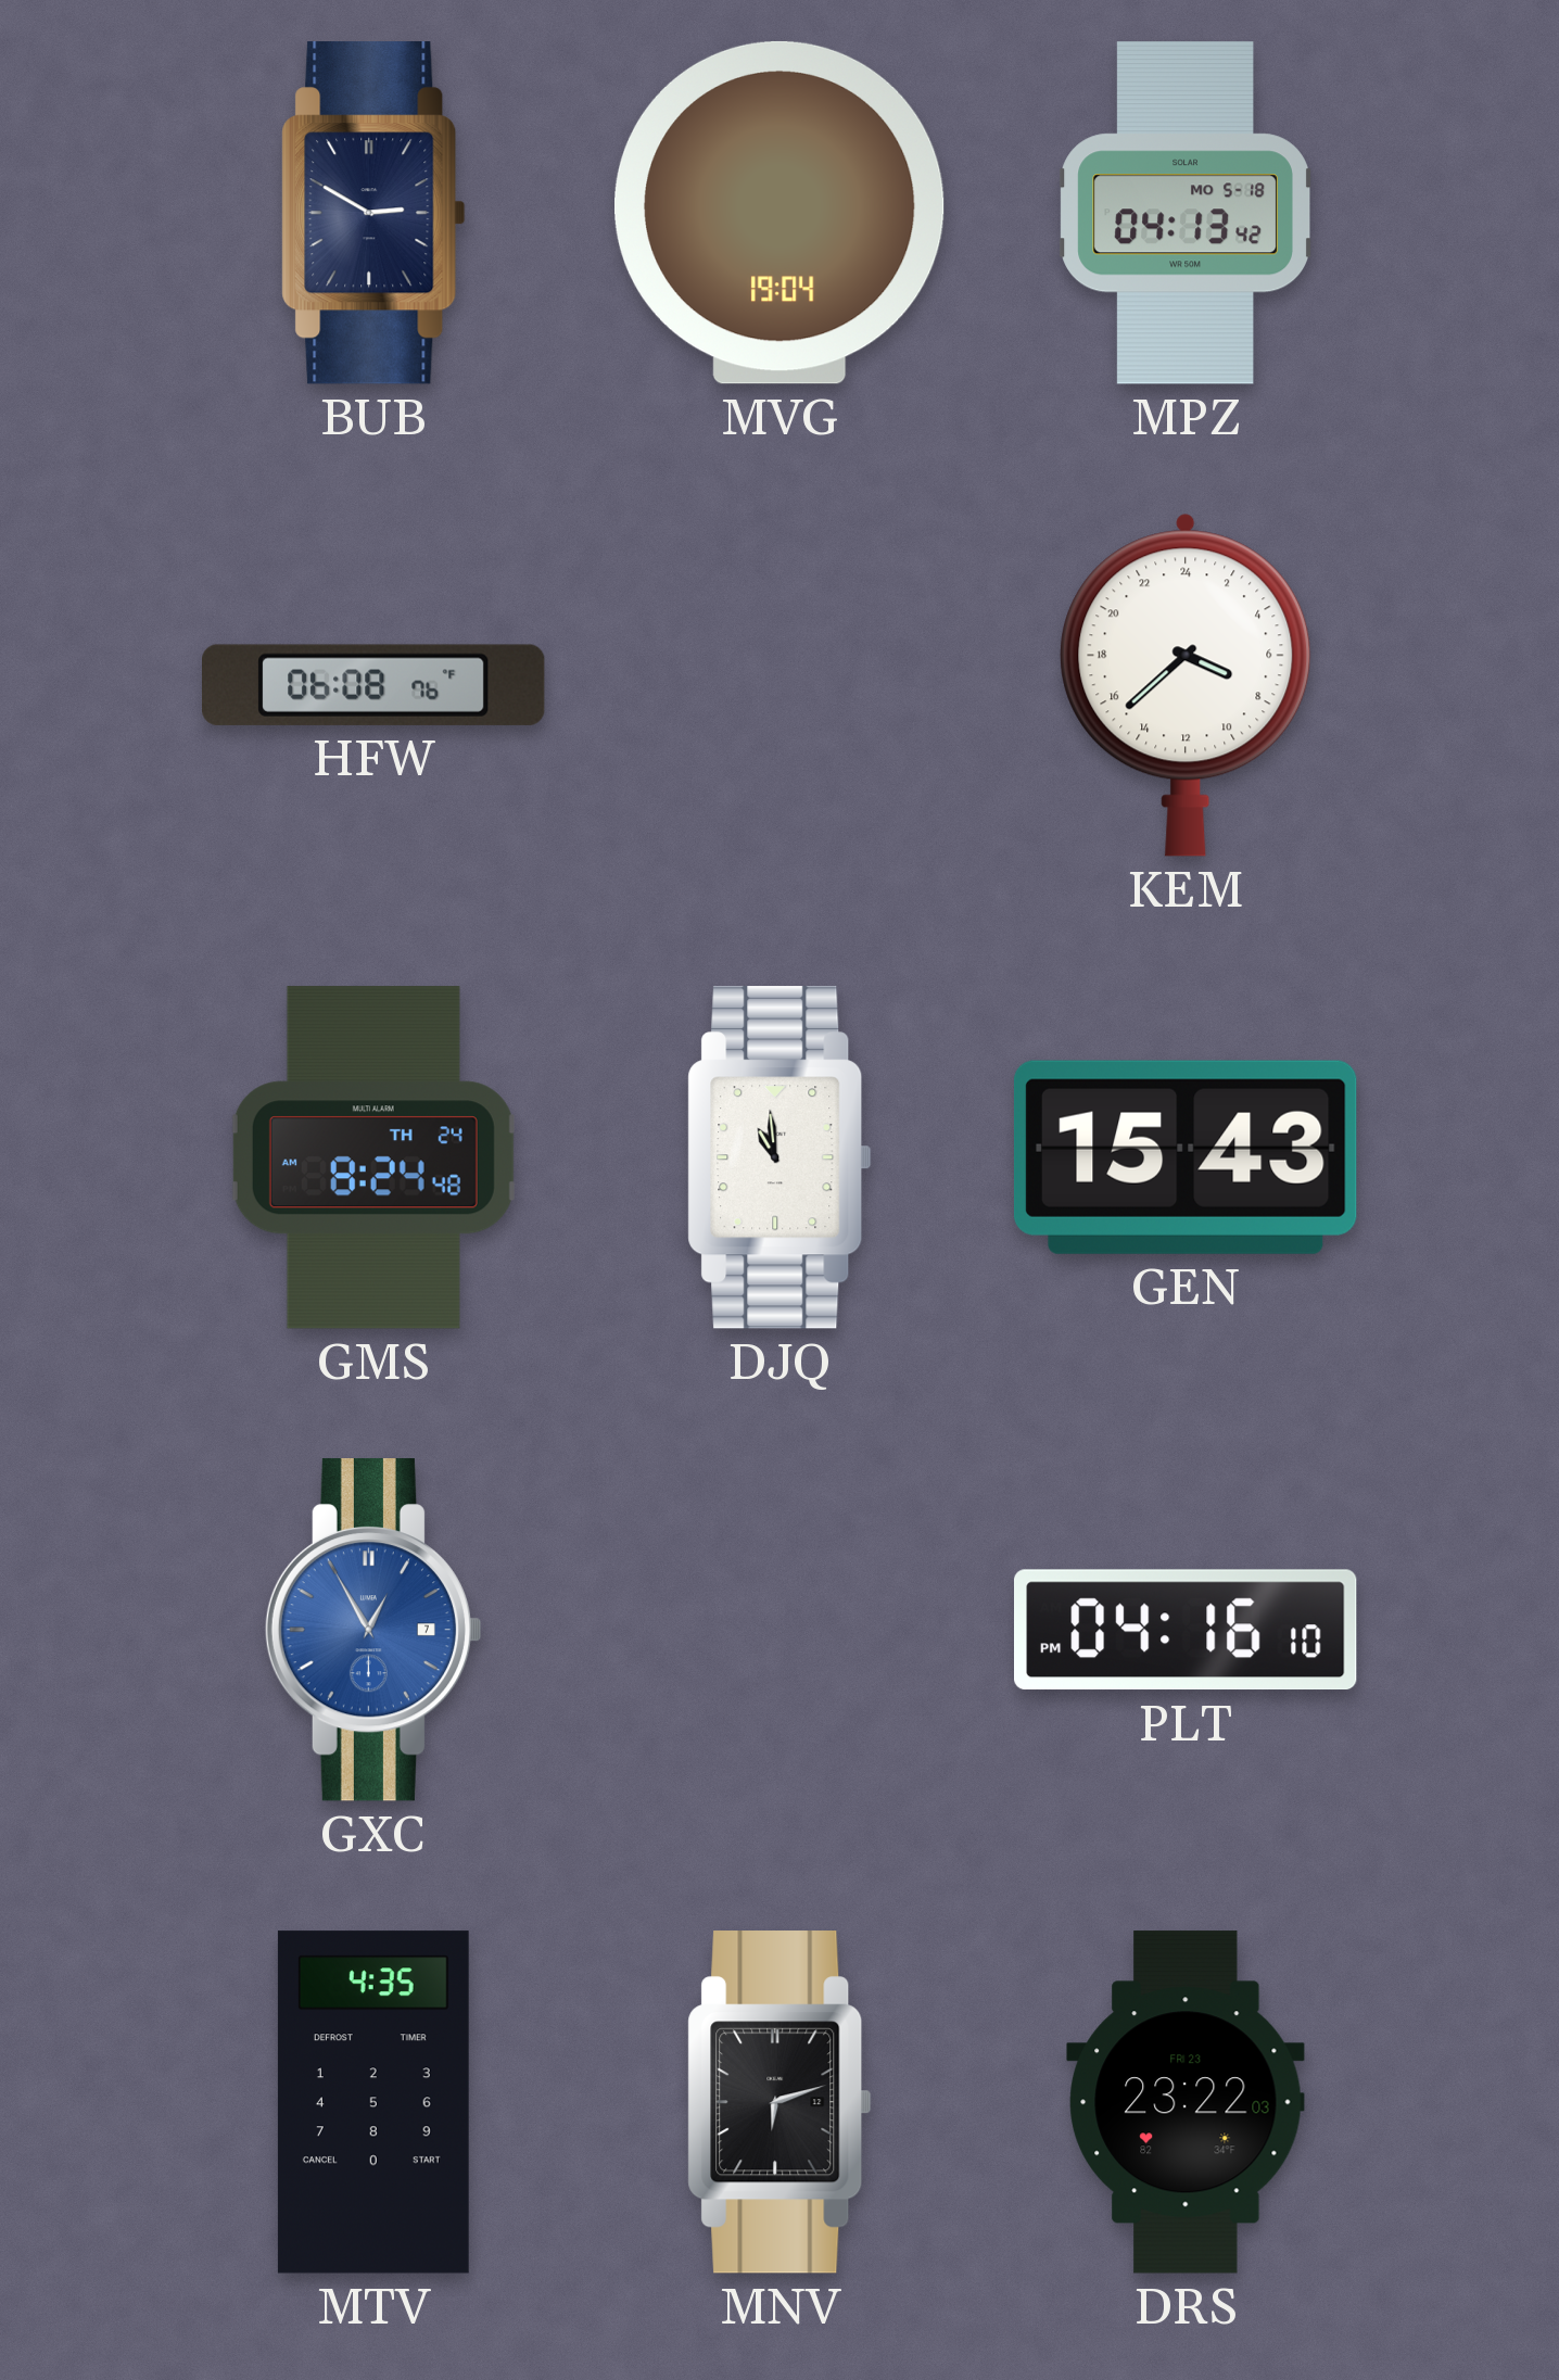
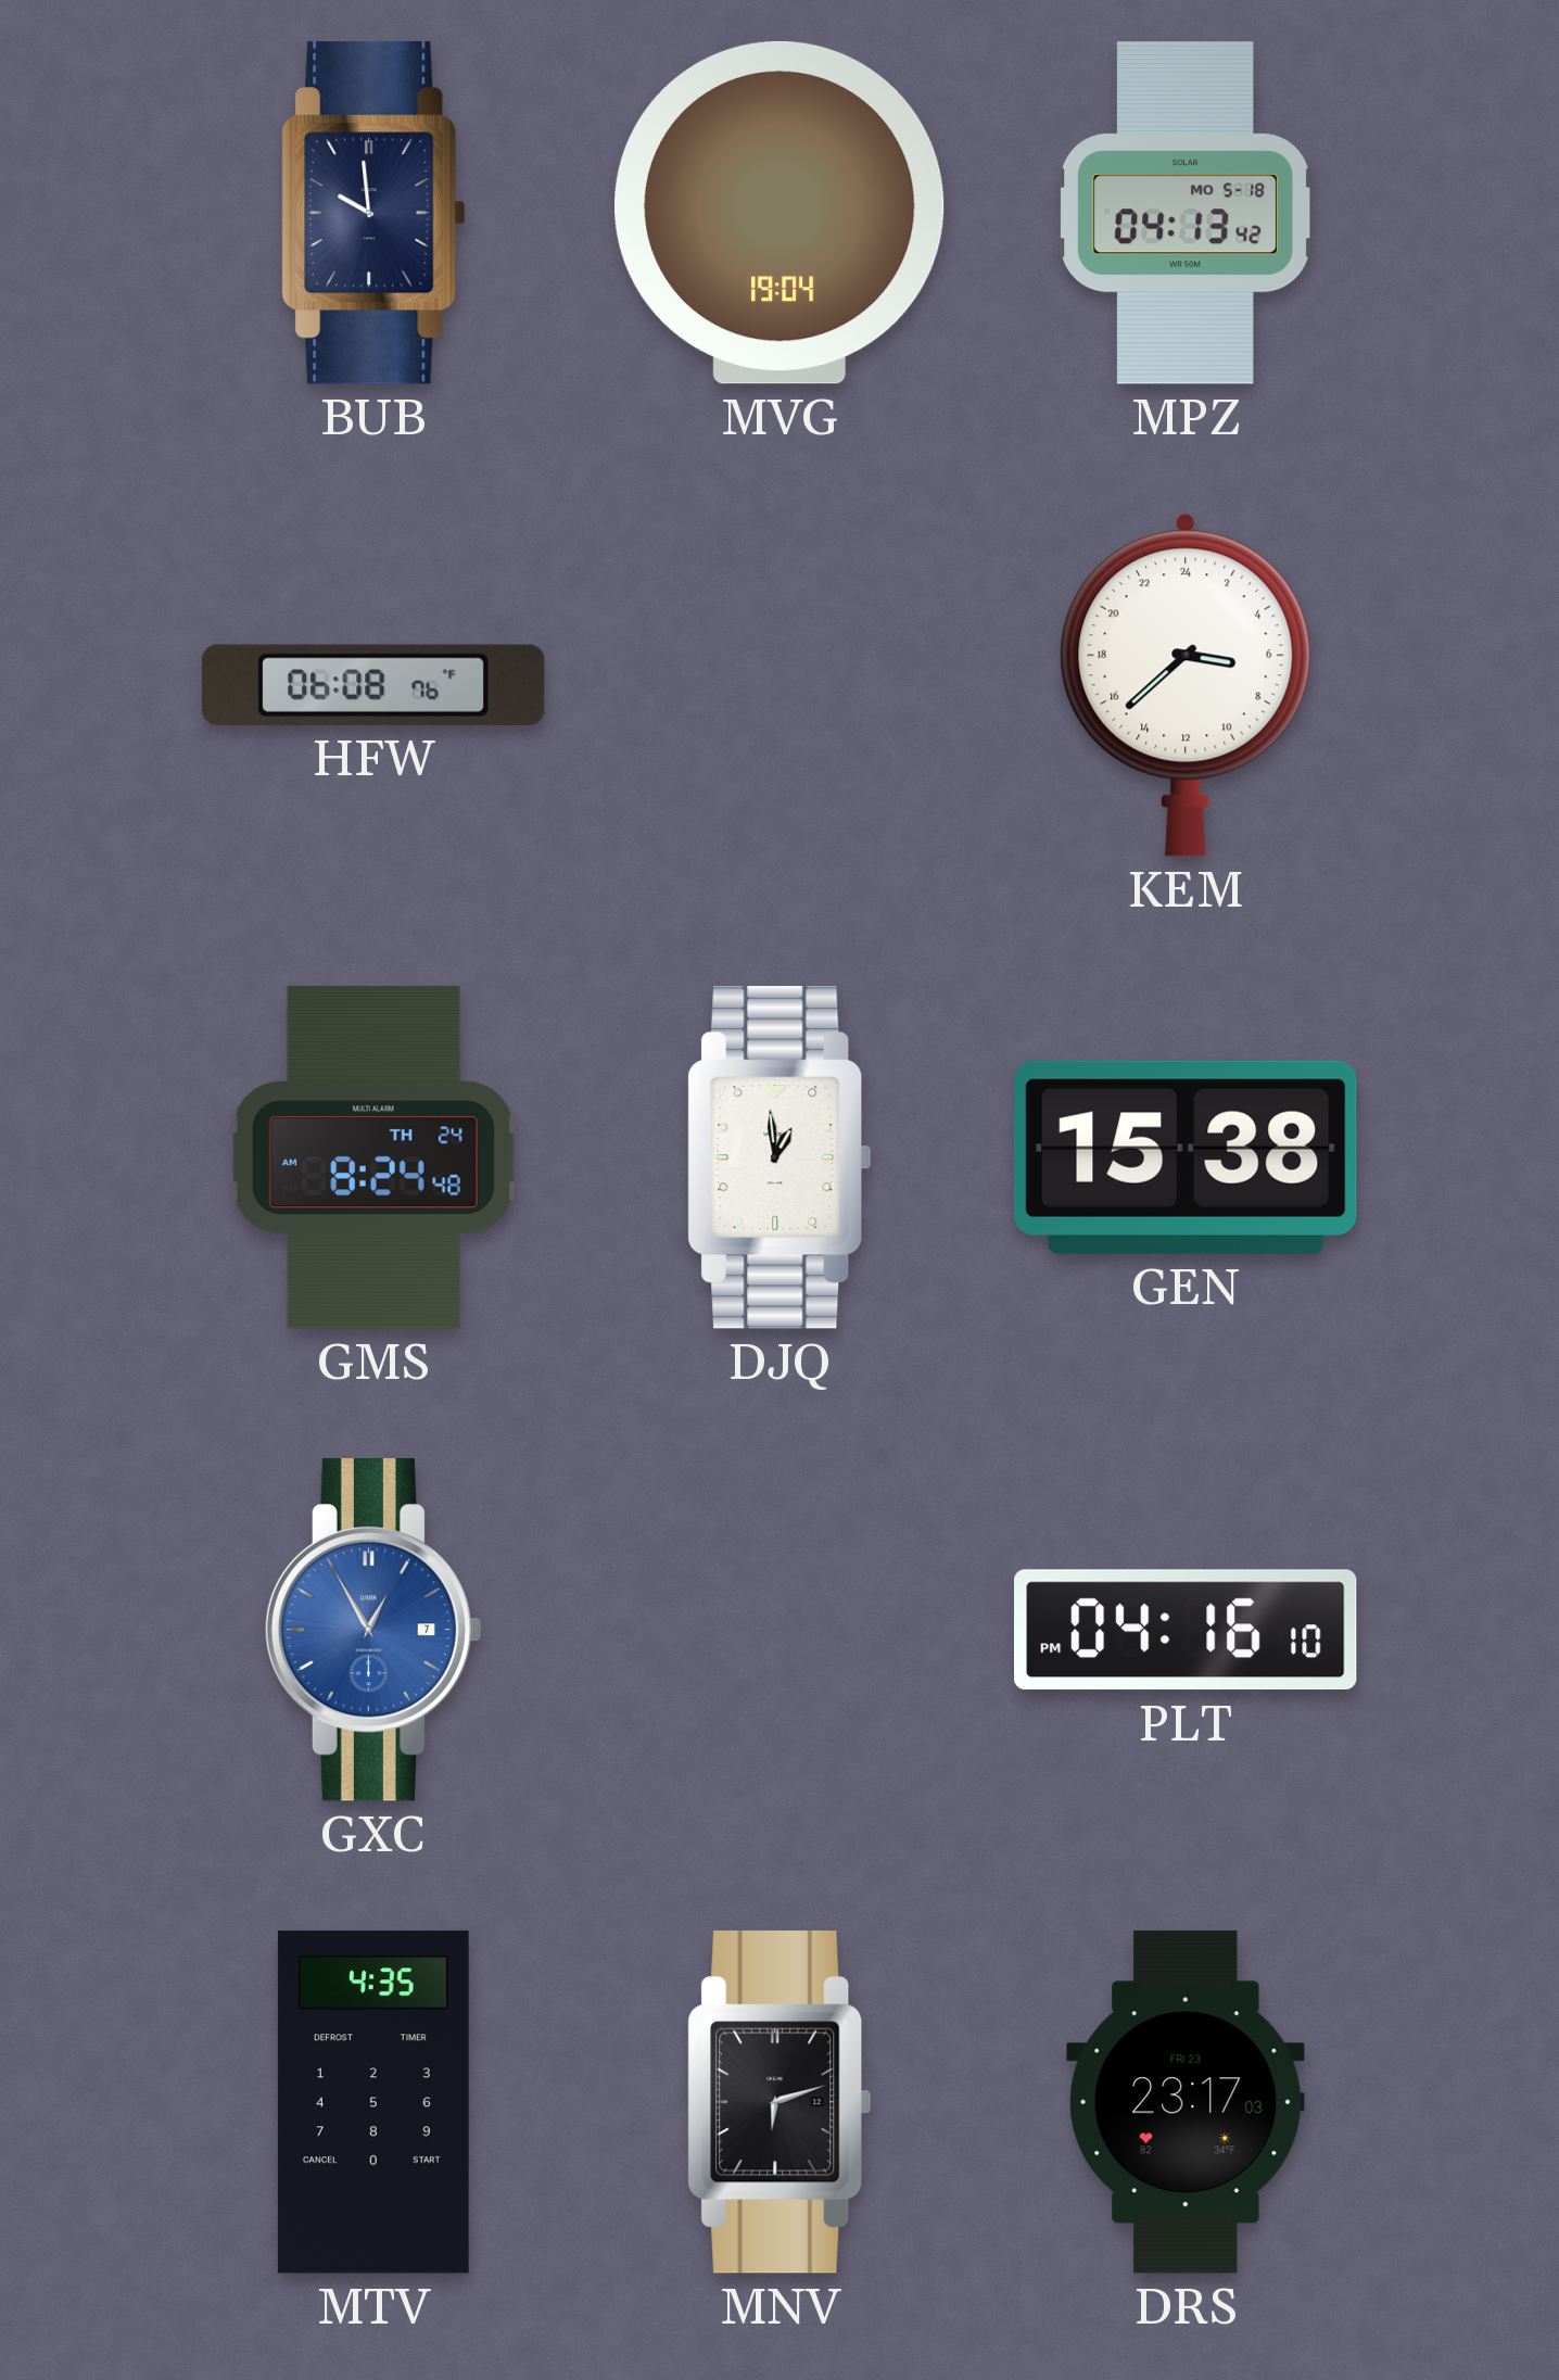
BUB: 2:50 -> 9:59
KEM: 7:38 -> 6:38
DJQ: 10:59 -> 12:59
GEN: 15:43 -> 15:38
DRS: 23:22 -> 23:17
